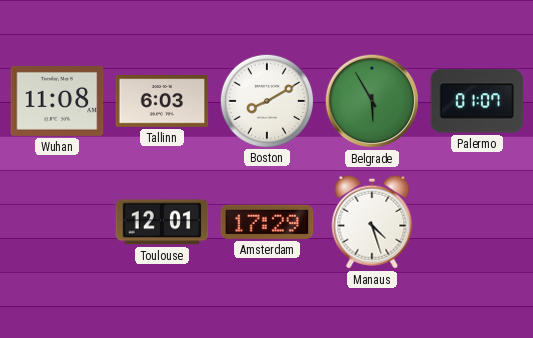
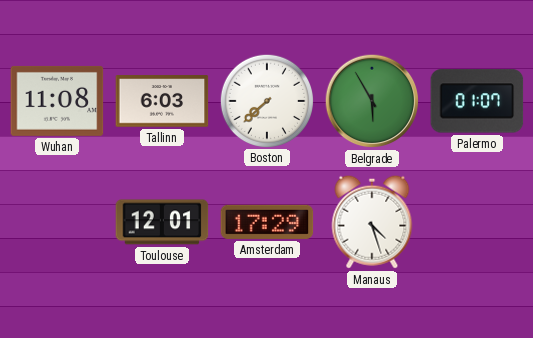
Boston: 8:10 -> 7:38
